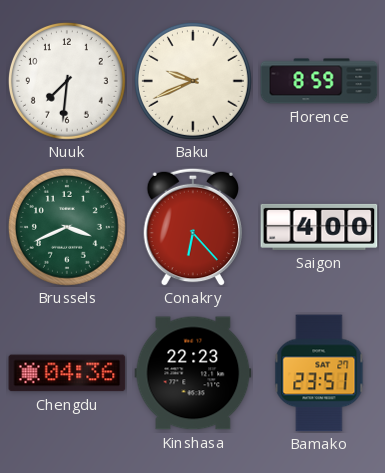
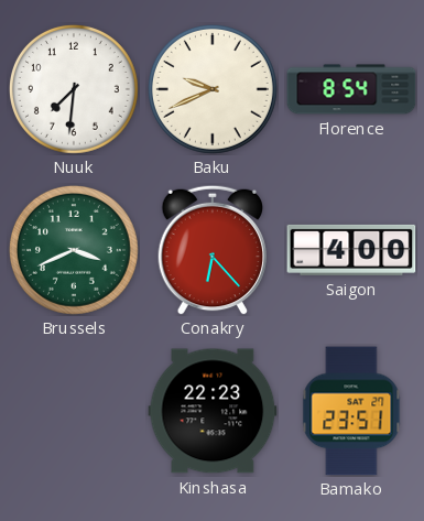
Florence: 8:59 -> 8:54
Chengdu: 04:36 -> none
